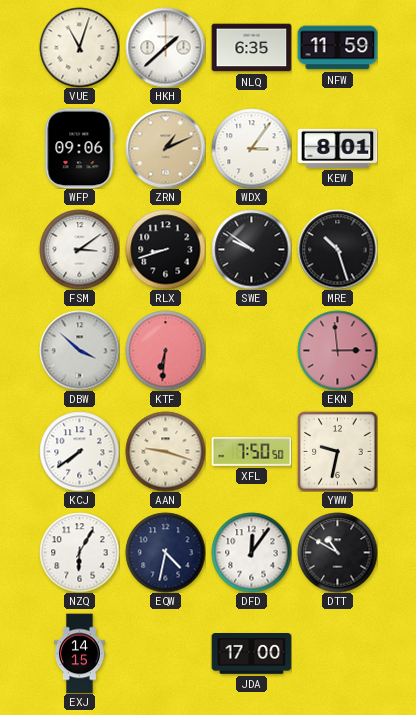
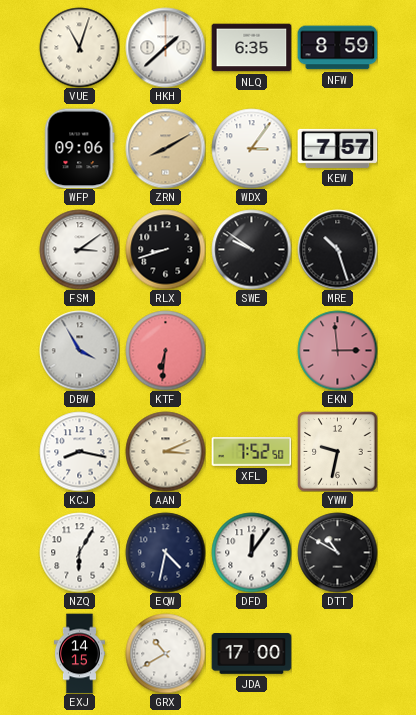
NFW: 11:59 -> 8:59
ZRN: 1:11 -> 8:10
KEW: 8:01 -> 7:57
DBW: 3:52 -> 3:55
KCJ: 7:39 -> 8:17
AAN: 9:18 -> 3:11
XFL: 7:50 -> 7:52
GRX: none -> 10:40
